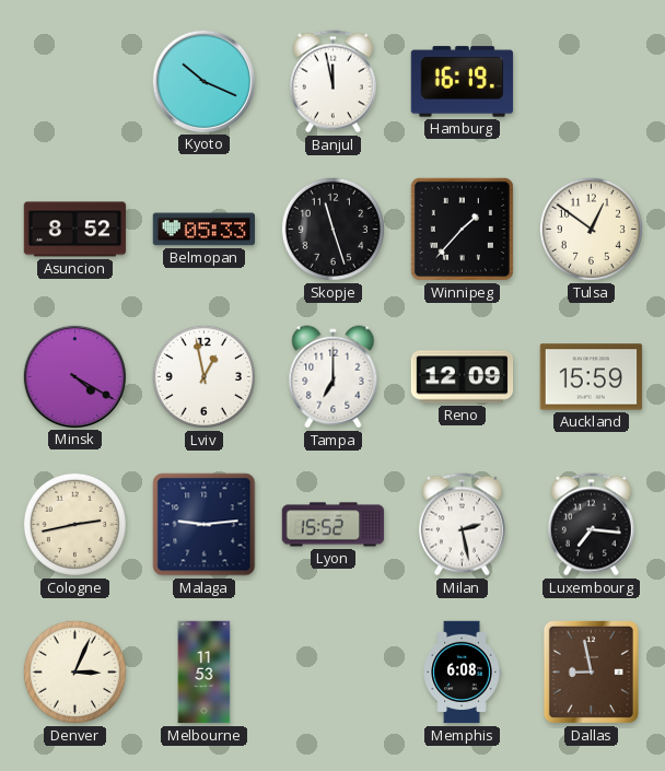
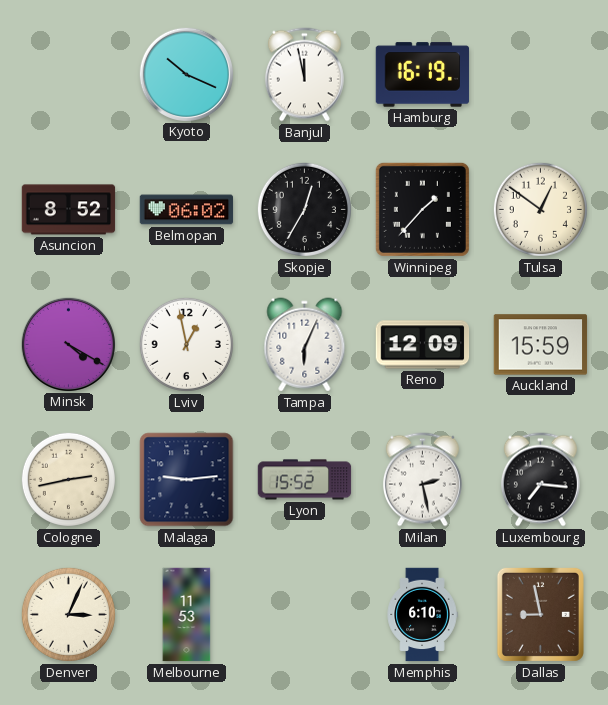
Belmopan: 05:33 -> 06:02
Skopje: 11:27 -> 12:35
Tampa: 7:00 -> 6:04
Memphis: 6:08 -> 6:10
